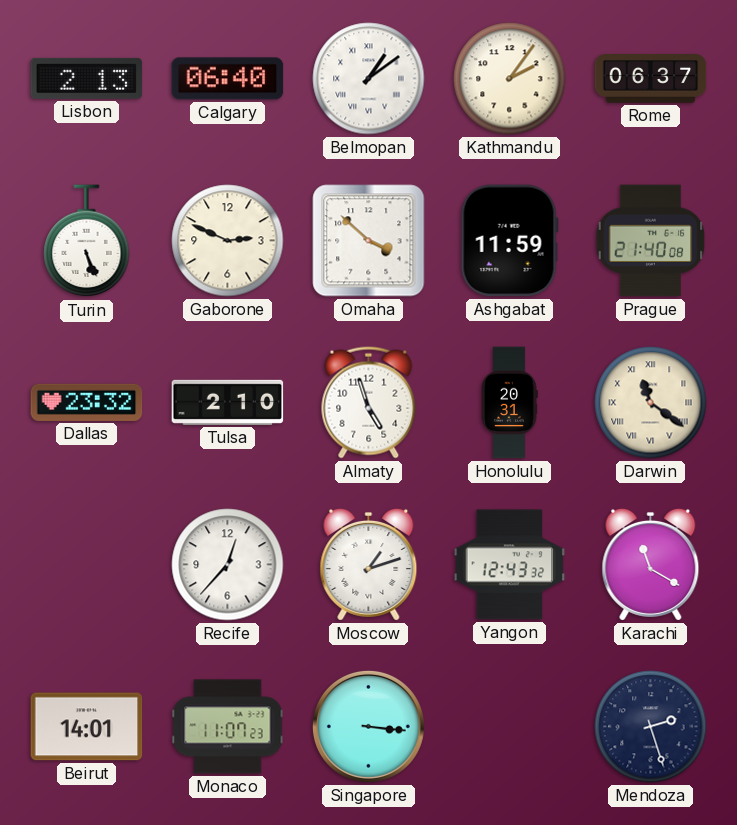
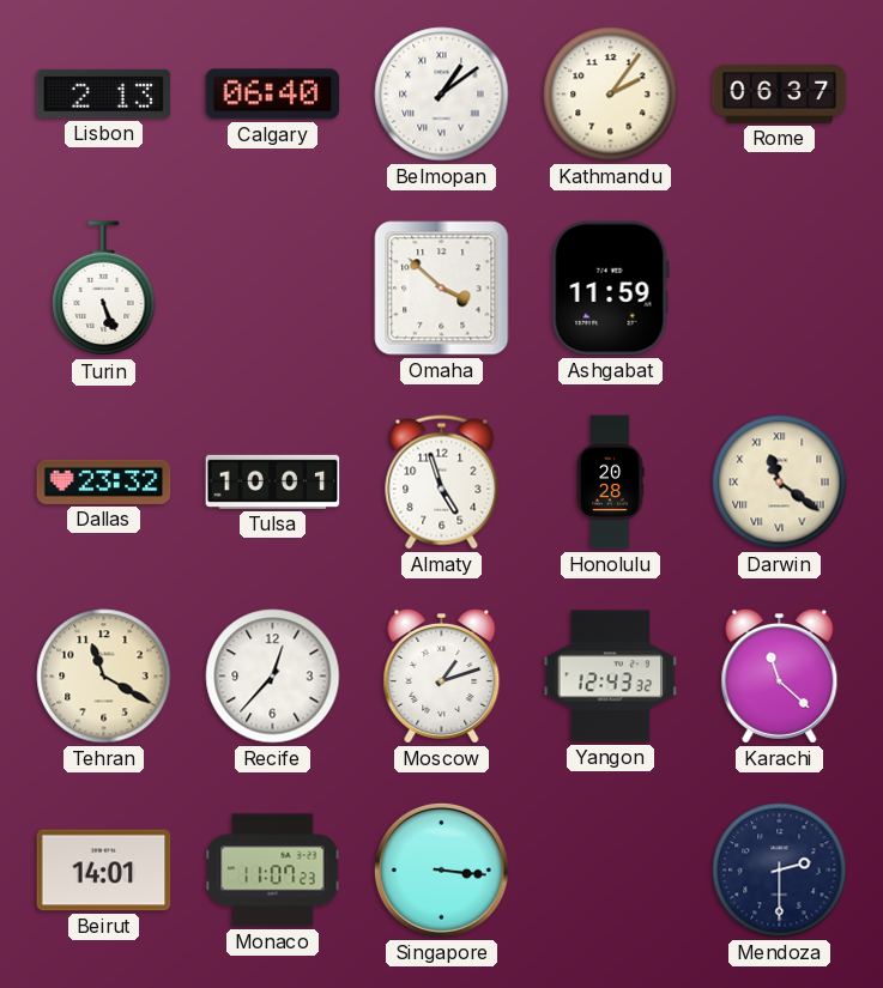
Gaborone: 2:49 -> none
Prague: 21:40 -> none
Tulsa: 2:10 -> 10:01
Honolulu: 20:31 -> 20:28
Tehran: none -> 11:20
Karachi: 11:20 -> 11:22
Mendoza: 2:27 -> 2:30
